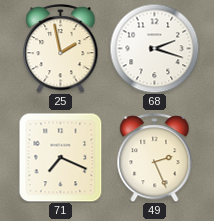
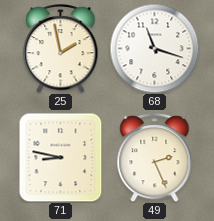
68: 2:18 -> 11:18
71: 7:19 -> 8:47
